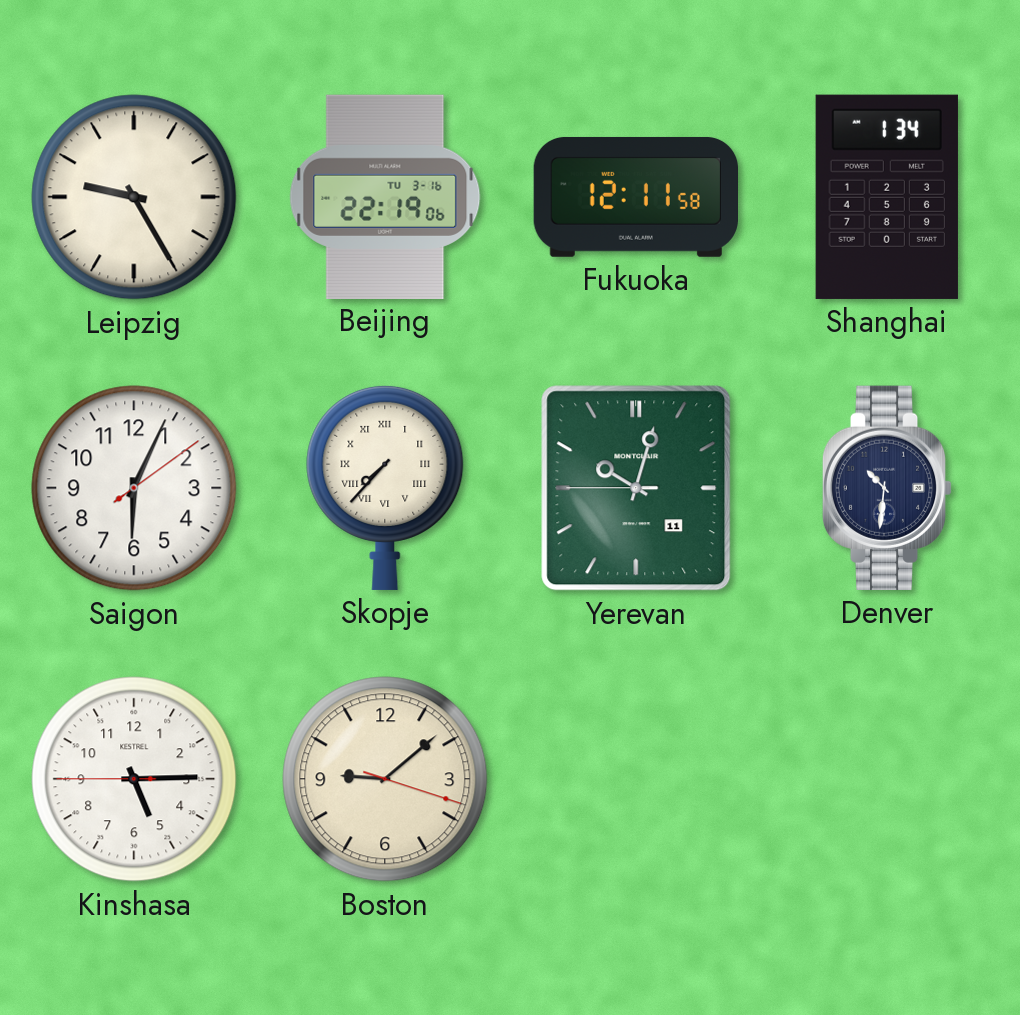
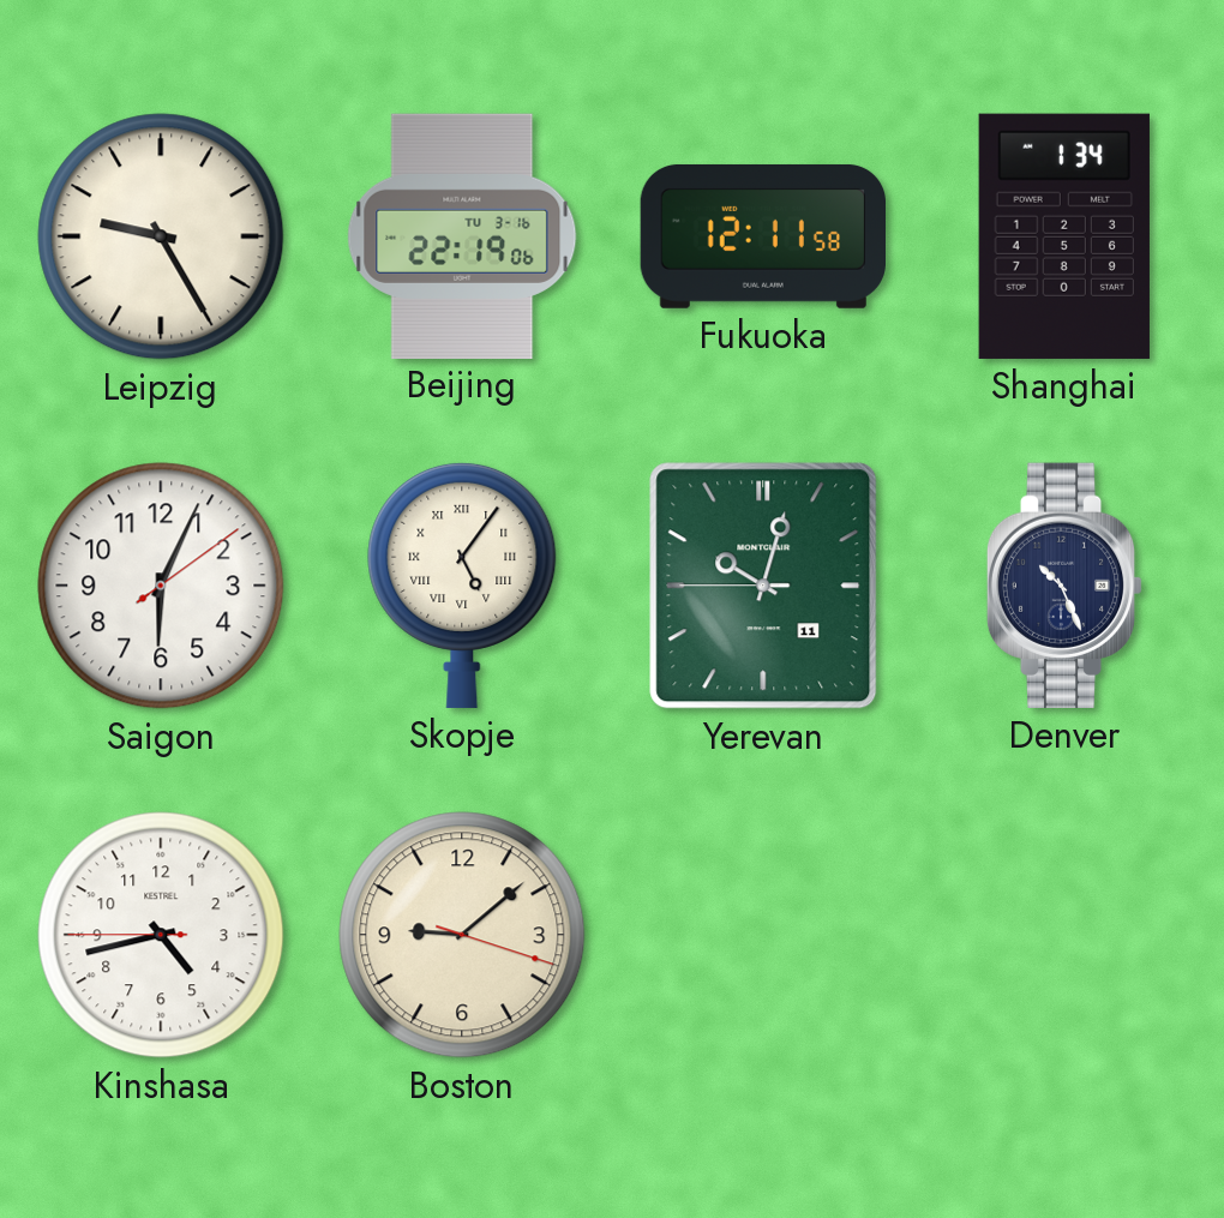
Skopje: 7:37 -> 5:06
Denver: 10:31 -> 10:26
Kinshasa: 5:14 -> 4:42
